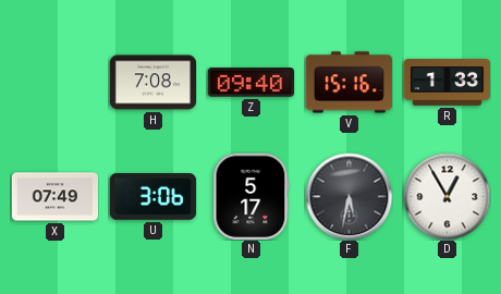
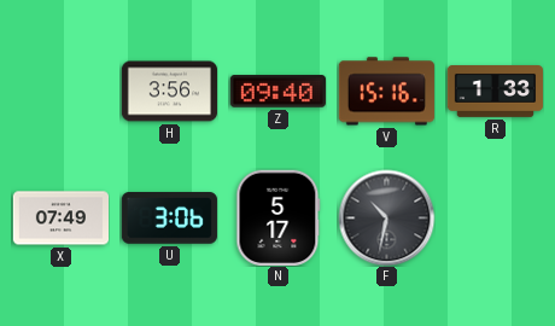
H: 7:08 -> 3:56
F: 5:32 -> 10:32
D: 12:55 -> none
